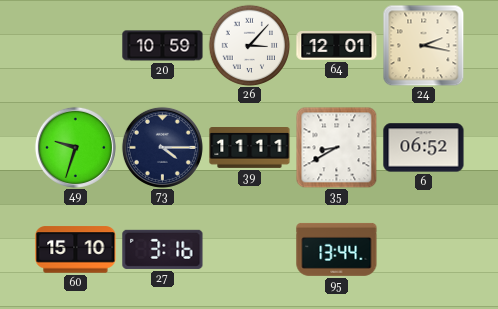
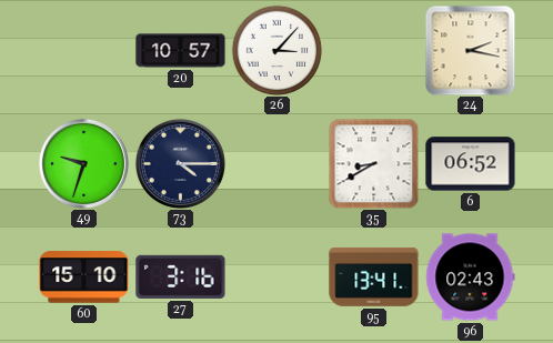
20: 10:59 -> 10:57
64: 12:01 -> none
39: 11:11 -> none
95: 13:44 -> 13:41
96: none -> 02:43
